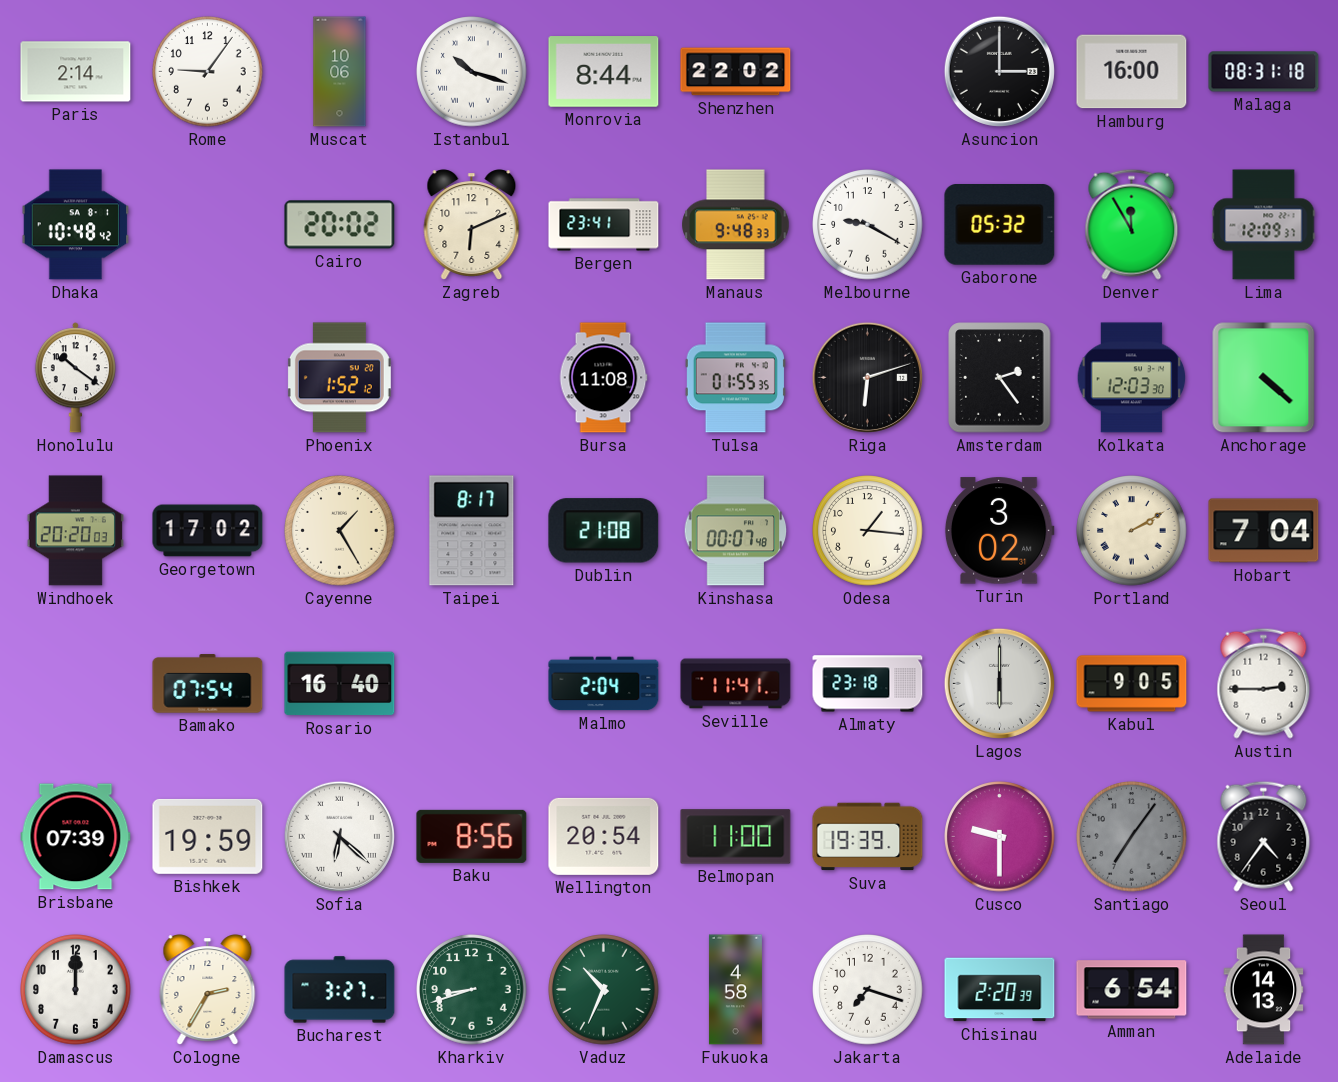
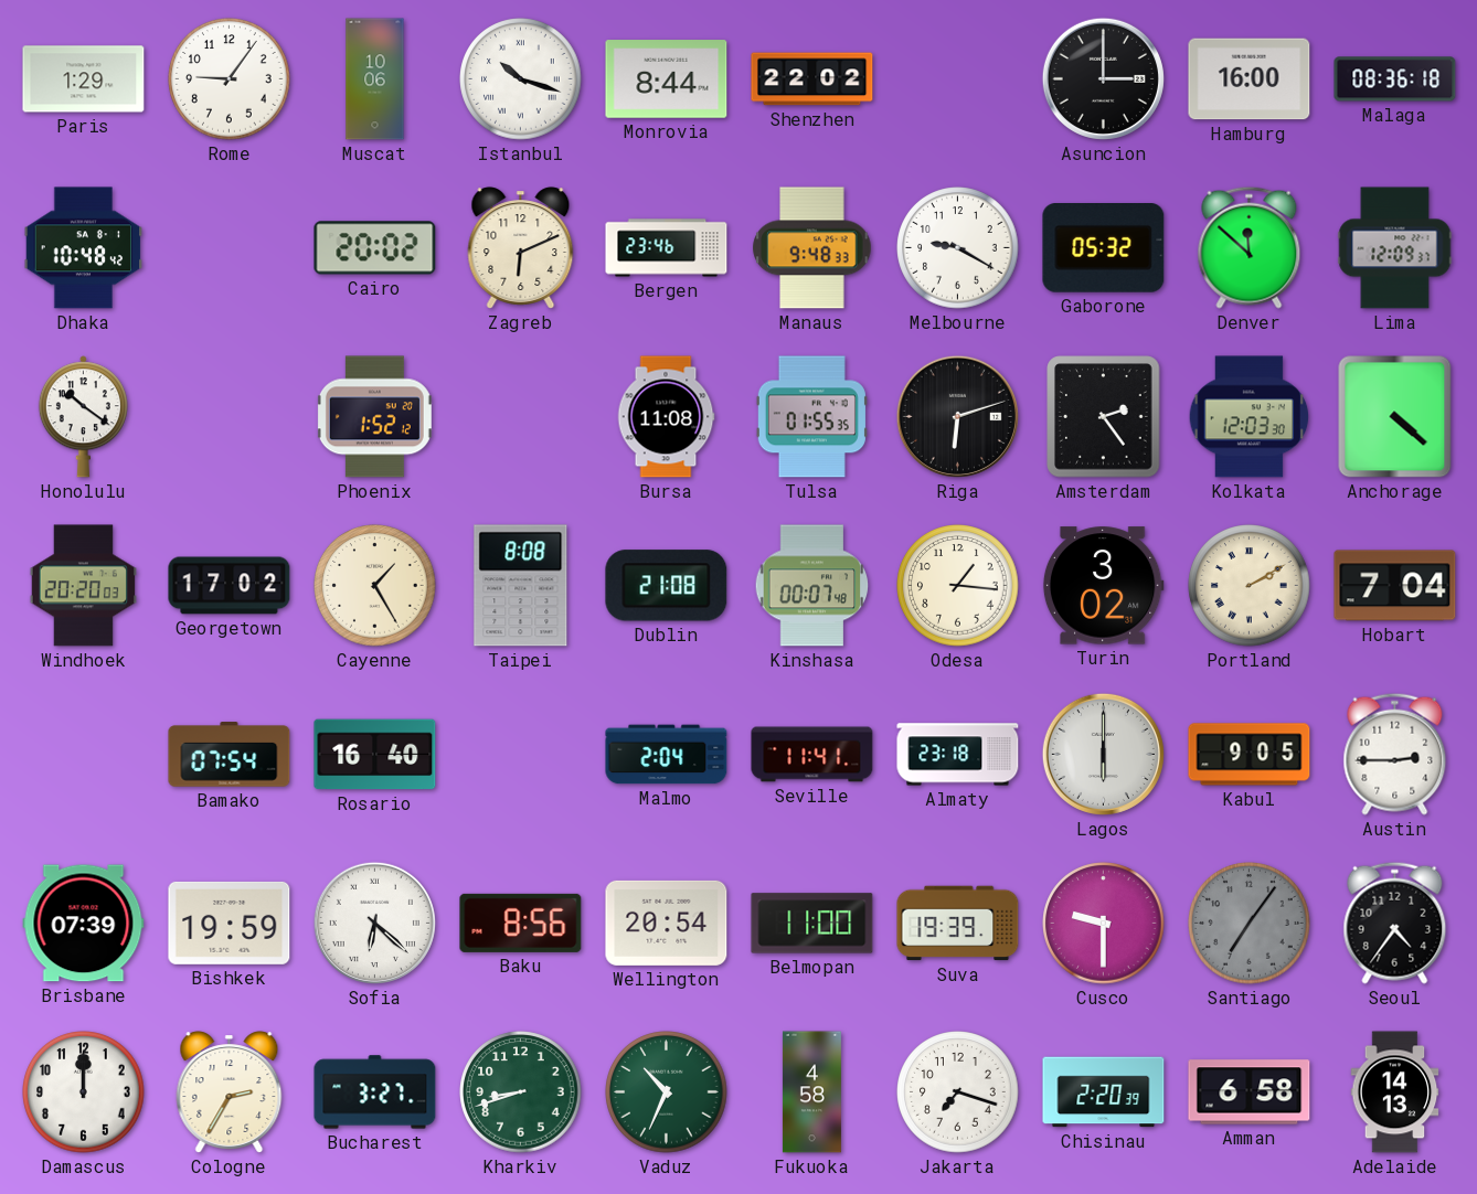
Paris: 2:14 -> 1:29
Malaga: 08:31 -> 08:36
Bergen: 23:41 -> 23:46
Denver: 11:55 -> 11:52
Taipei: 8:17 -> 8:08
Amman: 6:54 -> 6:58
